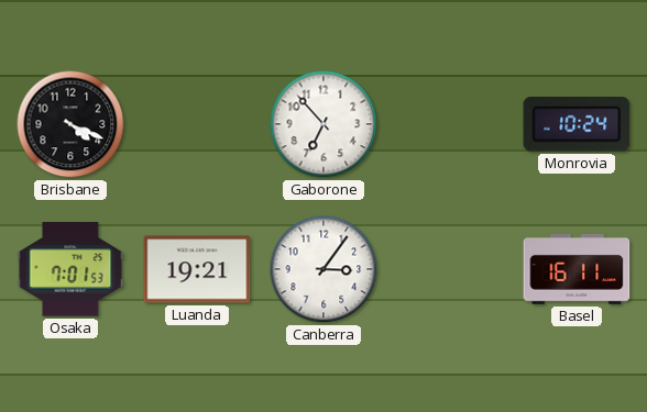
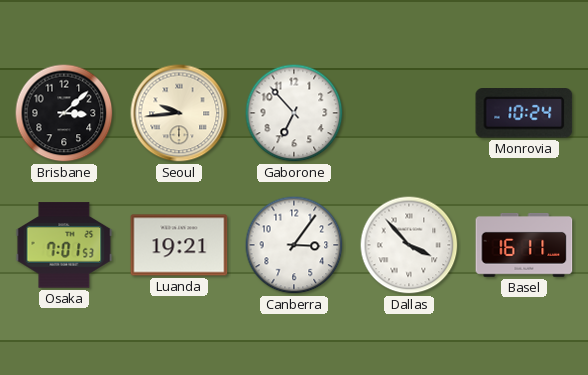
Brisbane: 4:19 -> 3:08
Seoul: none -> 9:44
Dallas: none -> 3:53
